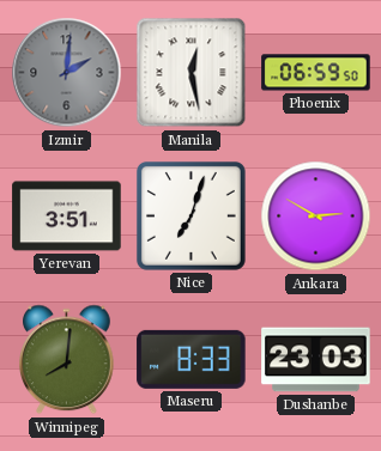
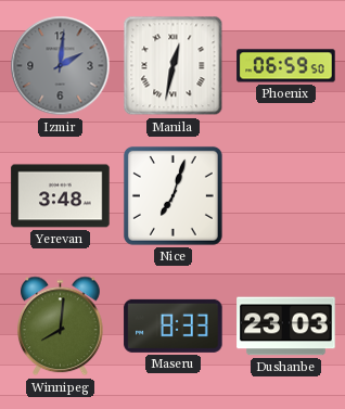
Manila: 12:28 -> 12:32
Yerevan: 3:51 -> 3:48
Ankara: 2:50 -> none
